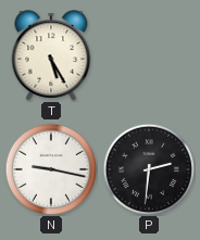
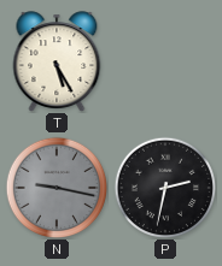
N dial: white -> grey
P: 2:31 -> 2:32
